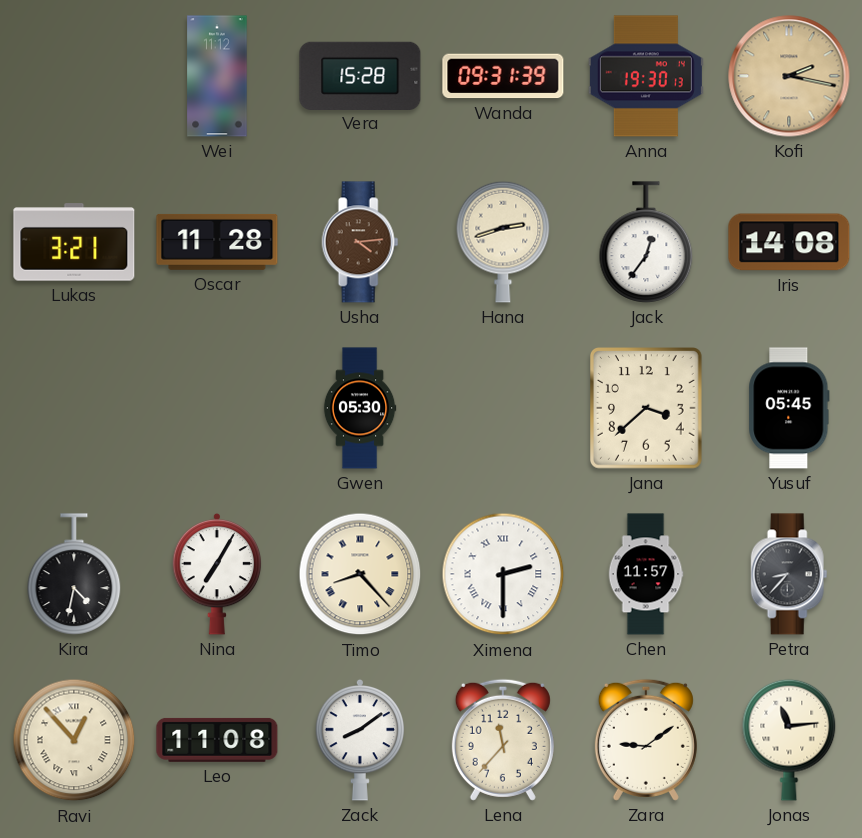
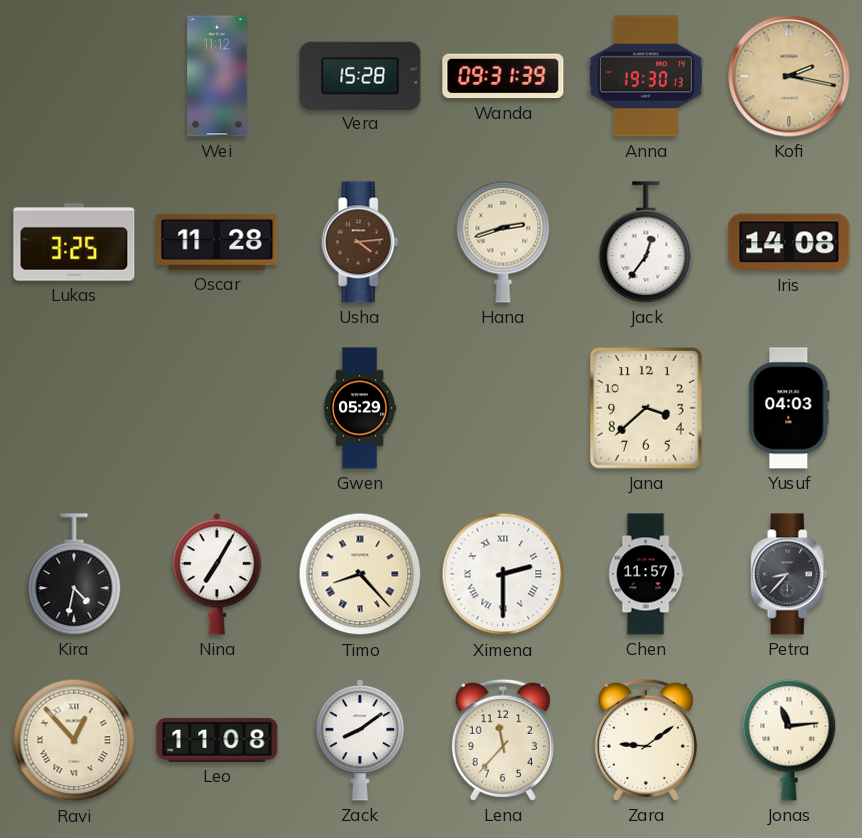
Lukas: 3:21 -> 3:25
Gwen: 05:30 -> 05:29
Yusuf: 05:45 -> 04:03
